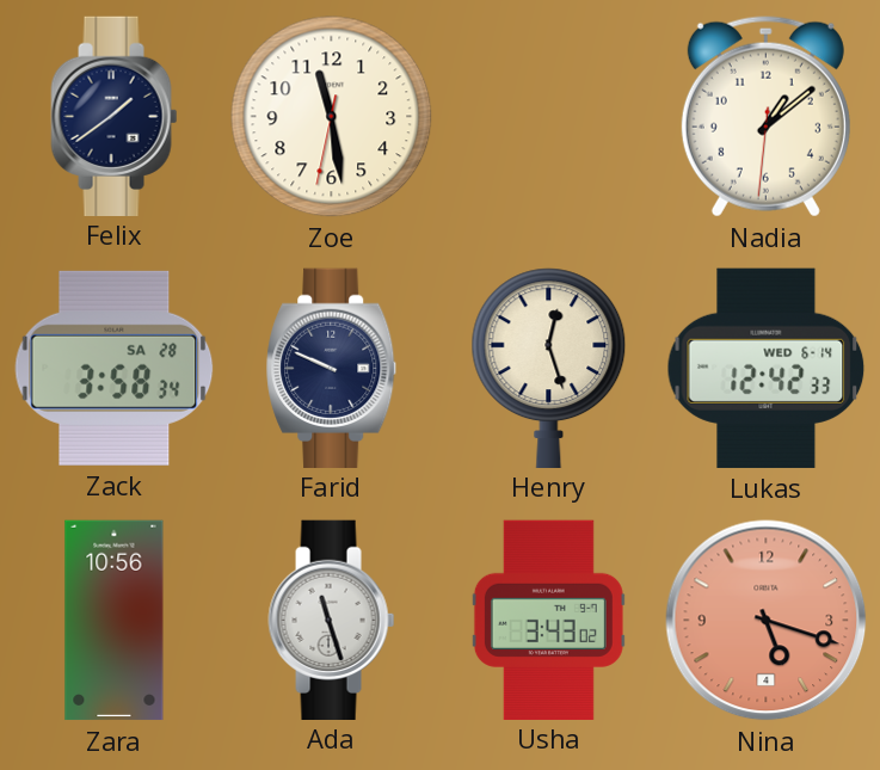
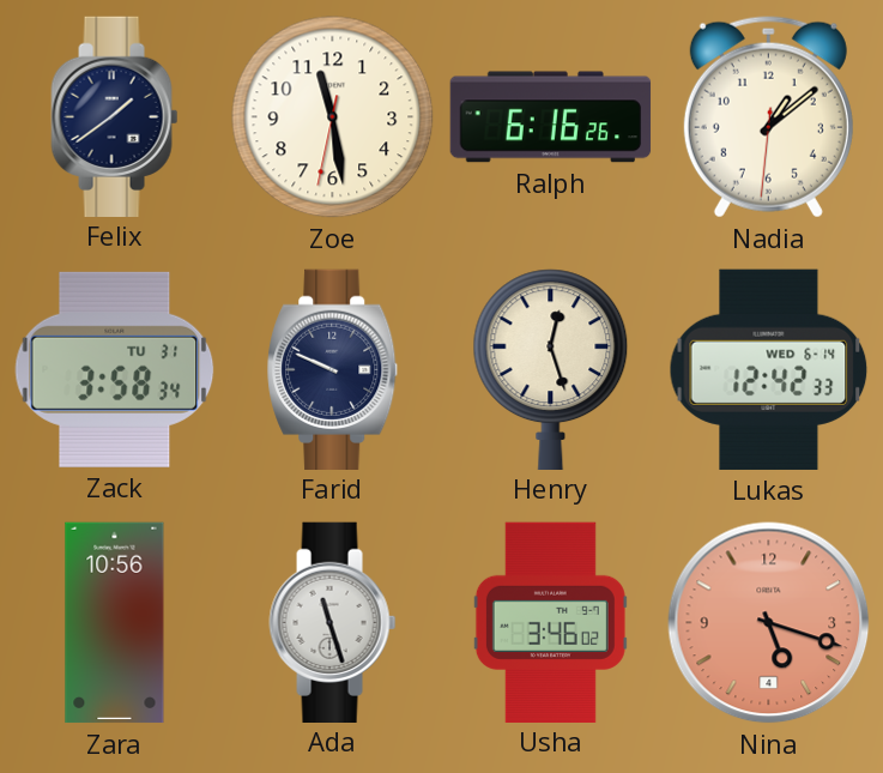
Ralph: none -> 6:16
Zack date: SA 28 -> TU 31
Usha: 3:43 -> 3:46
